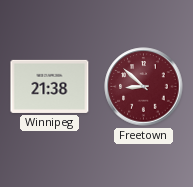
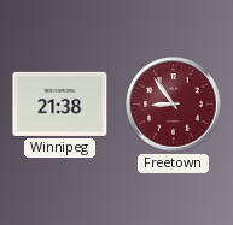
Freetown: 8:52 -> 8:54
